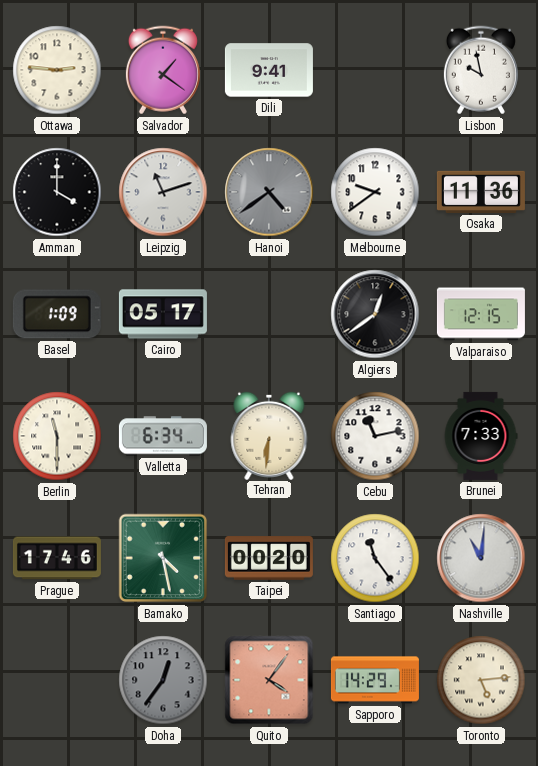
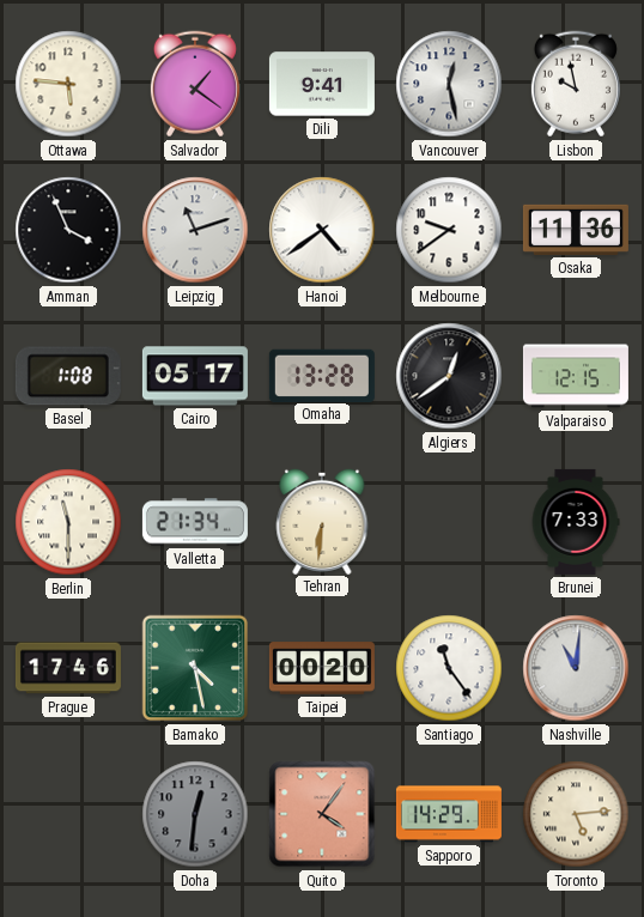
Ottawa: 2:46 -> 5:46
Vancouver: none -> 12:28
Amman: 4:00 -> 3:56
Hanoi dial: grey -> white
Basel: 1:09 -> 1:08
Omaha: none -> 13:28
Valletta: 6:34 -> 21:34
Cebu: 11:13 -> none
Doha: 12:36 -> 12:31
